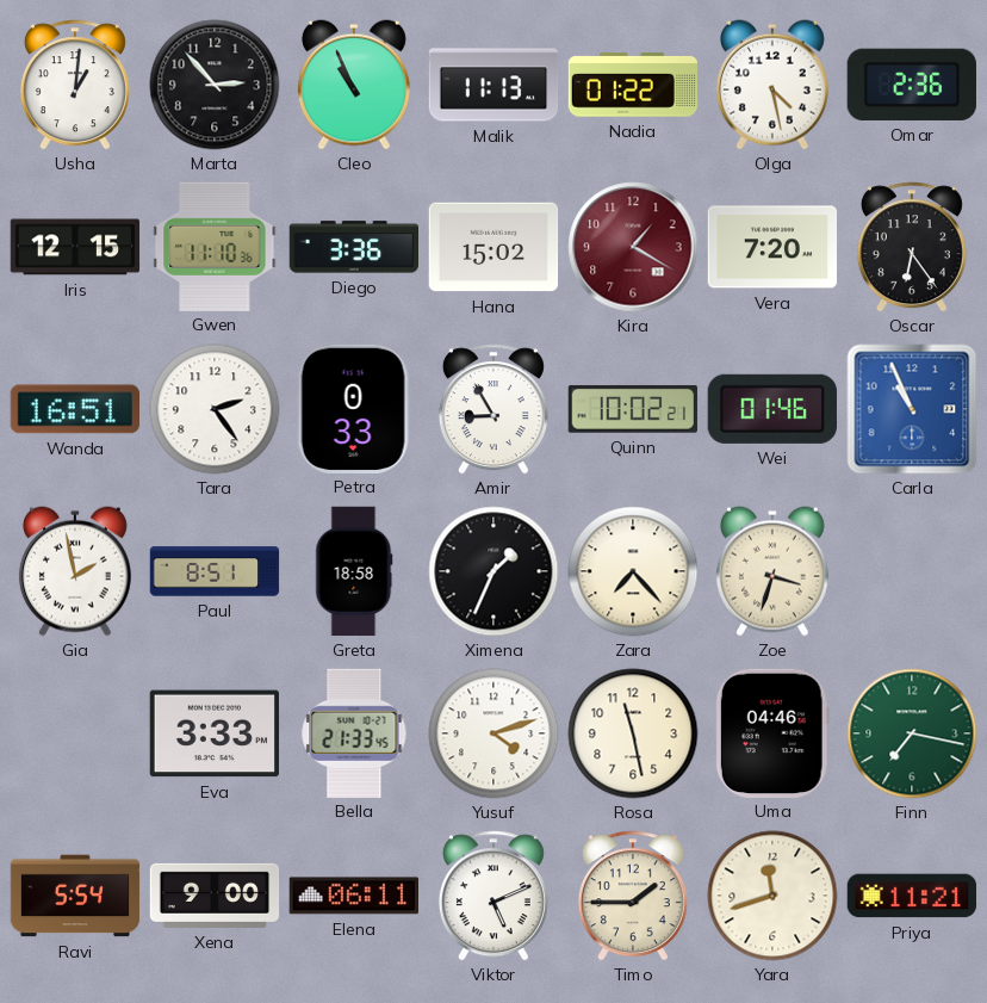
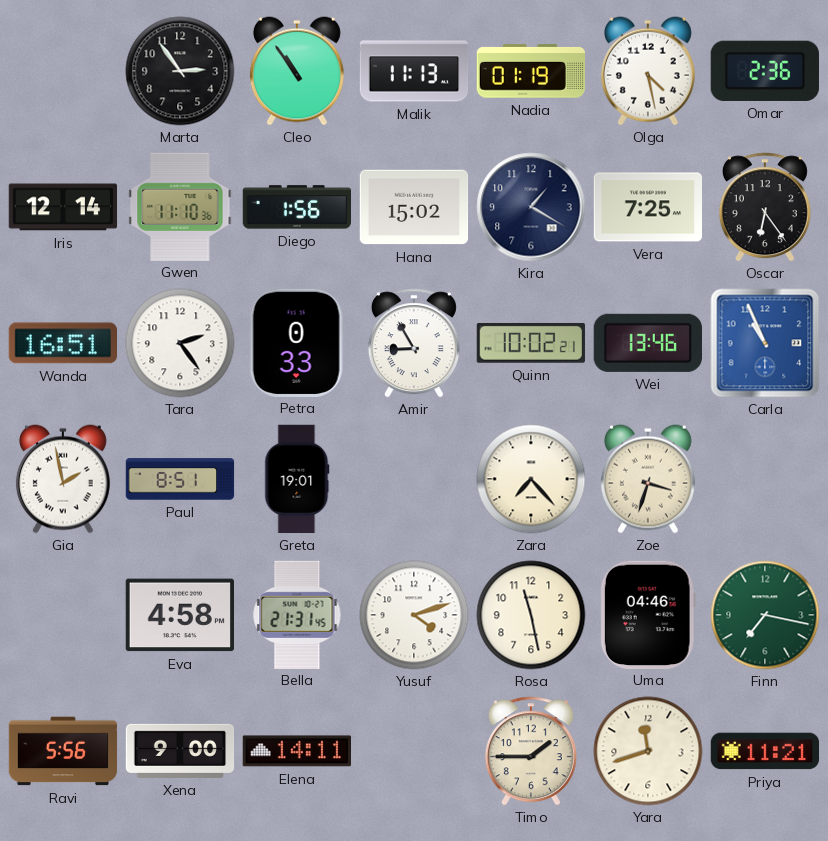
Usha: 1:01 -> none
Marta: 2:53 -> 2:54
Cleo: 10:56 -> 10:54
Nadia: 01:22 -> 01:19
Iris: 12:15 -> 12:14
Diego: 3:36 -> 1:56
Kira dial: burgundy -> navy
Vera: 7:20 -> 7:25
Wei: 01:46 -> 13:46
Greta: 18:58 -> 19:01
Ximena: 1:34 -> none
Eva: 3:33 -> 4:58
Bella: 21:33 -> 21:31
Ravi: 5:54 -> 5:56
Elena: 06:11 -> 14:11
Viktor: 5:11 -> none
